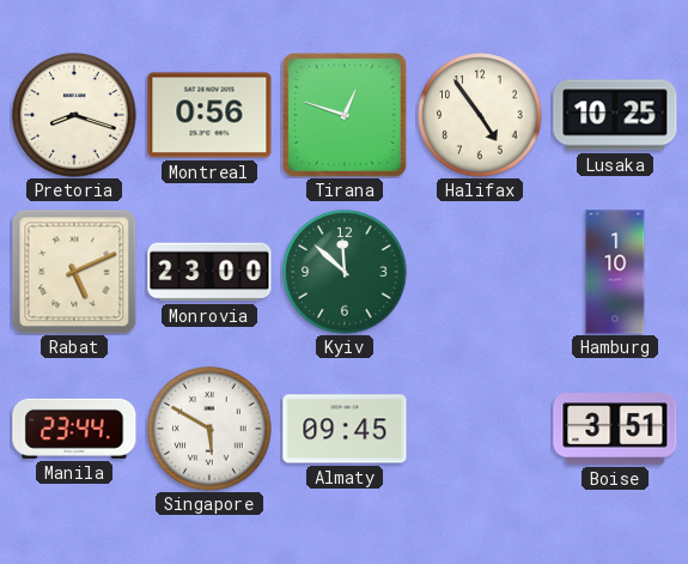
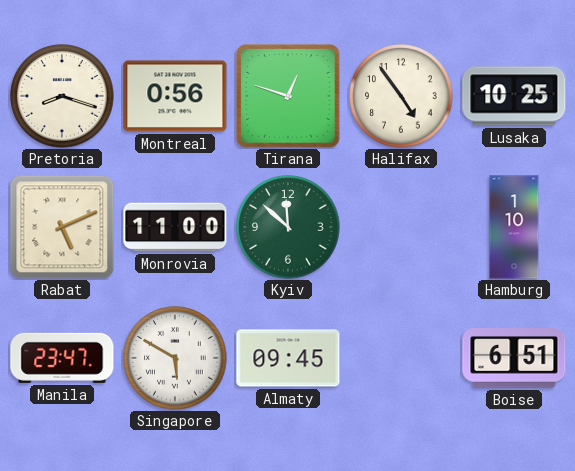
Monrovia: 23:00 -> 11:00
Manila: 23:44 -> 23:47
Boise: 3:51 -> 6:51
